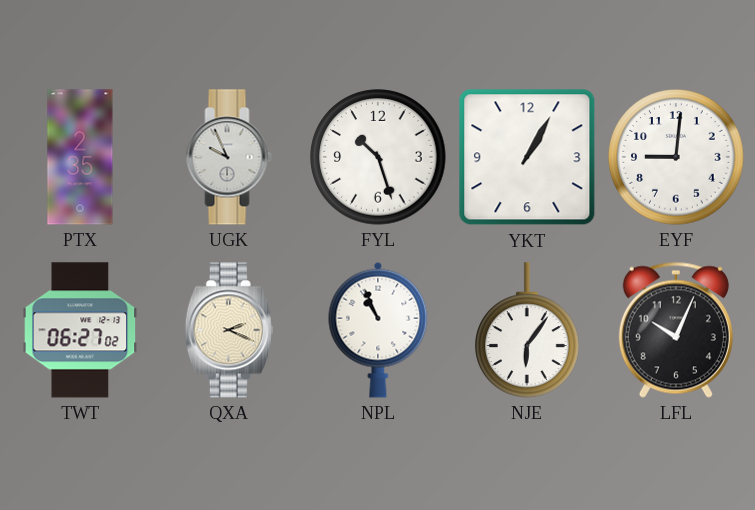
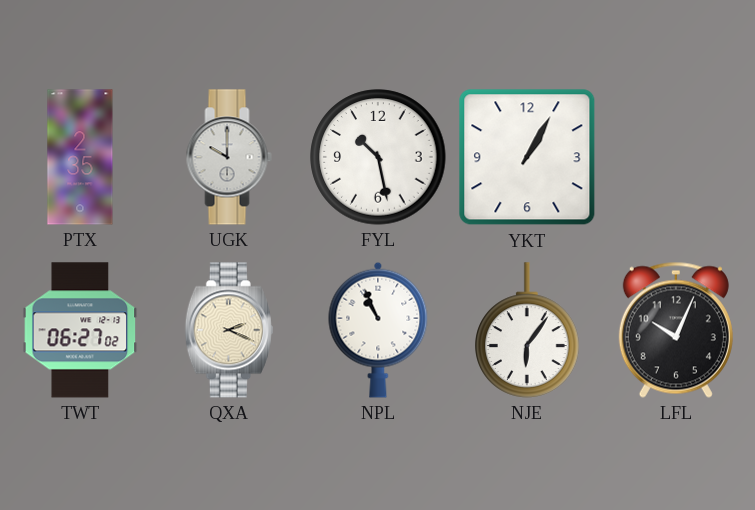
UGK: 9:56 -> 10:00
FYL: 10:27 -> 10:28
EYF: 9:01 -> none
